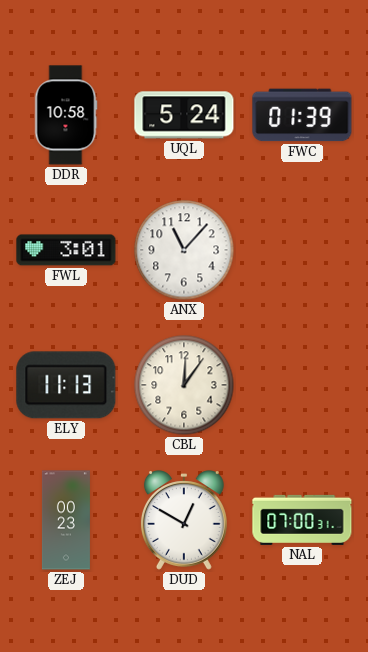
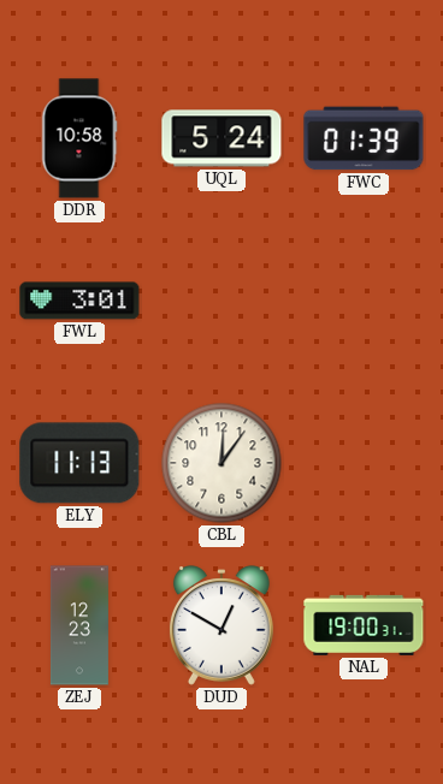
ANX: 11:07 -> none
ZEJ: 00:23 -> 12:23
NAL: 07:00 -> 19:00
